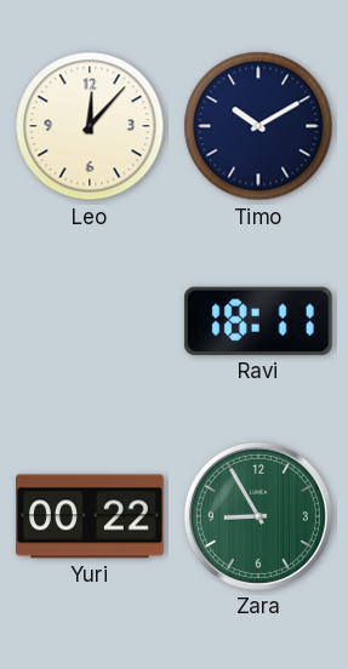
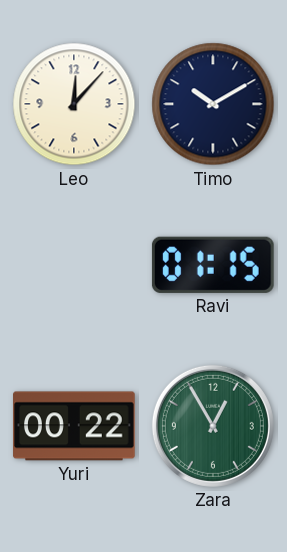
Ravi: 18:11 -> 01:15
Zara: 8:55 -> 12:55
